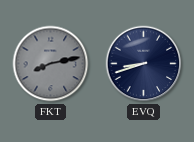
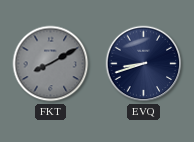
FKT: 8:13 -> 8:10
